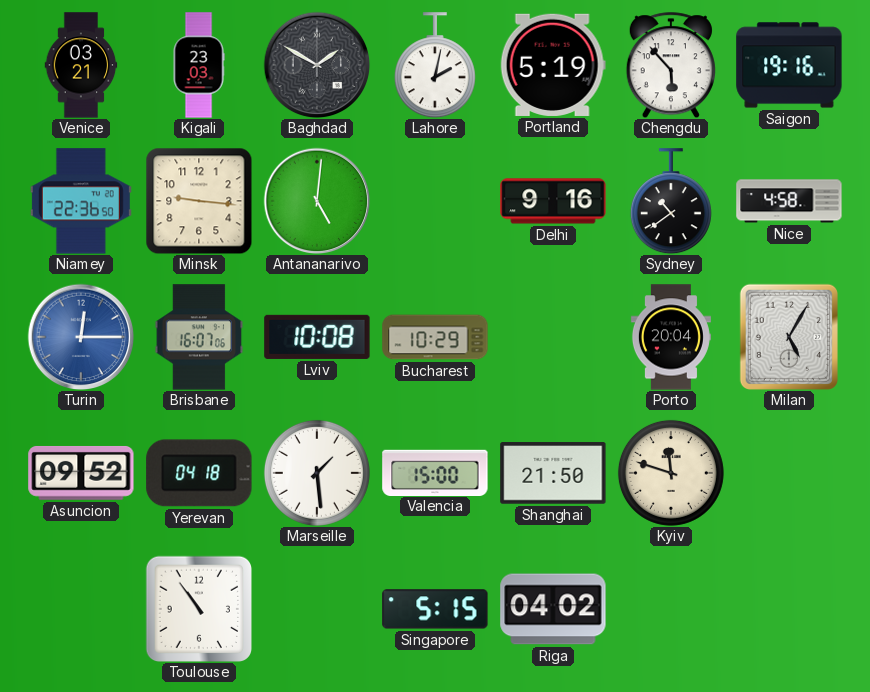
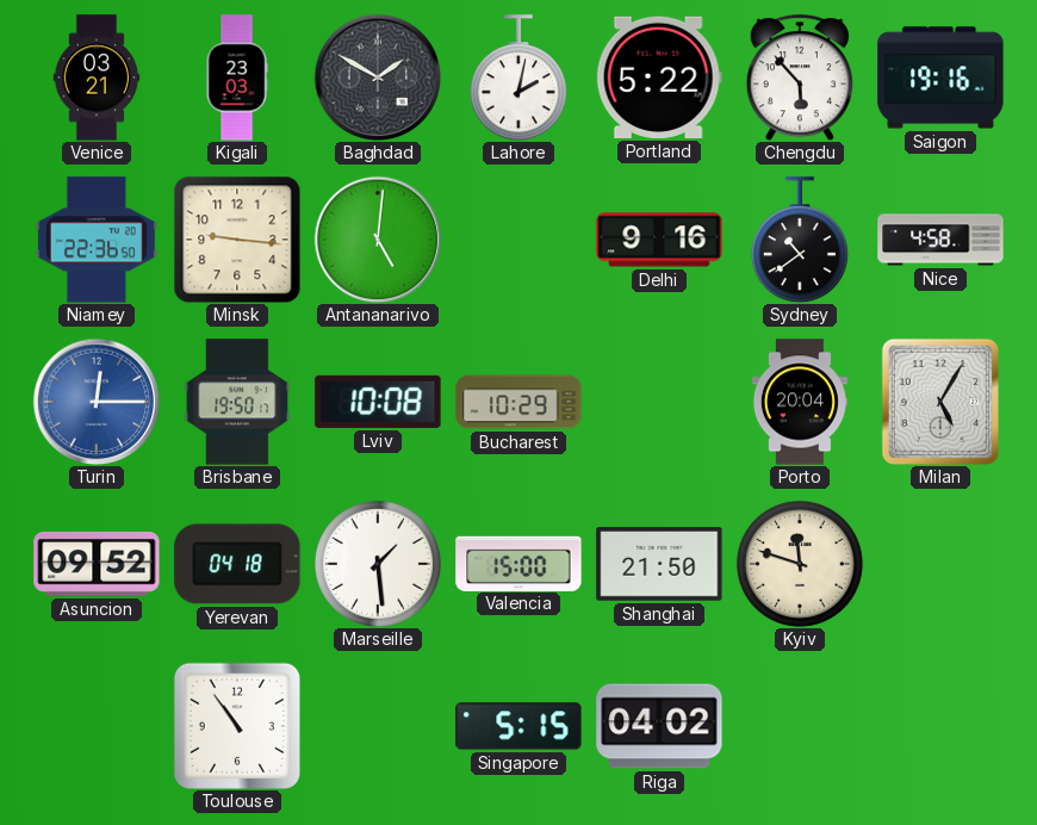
Portland: 5:19 -> 5:22
Brisbane: 16:07 -> 19:50
